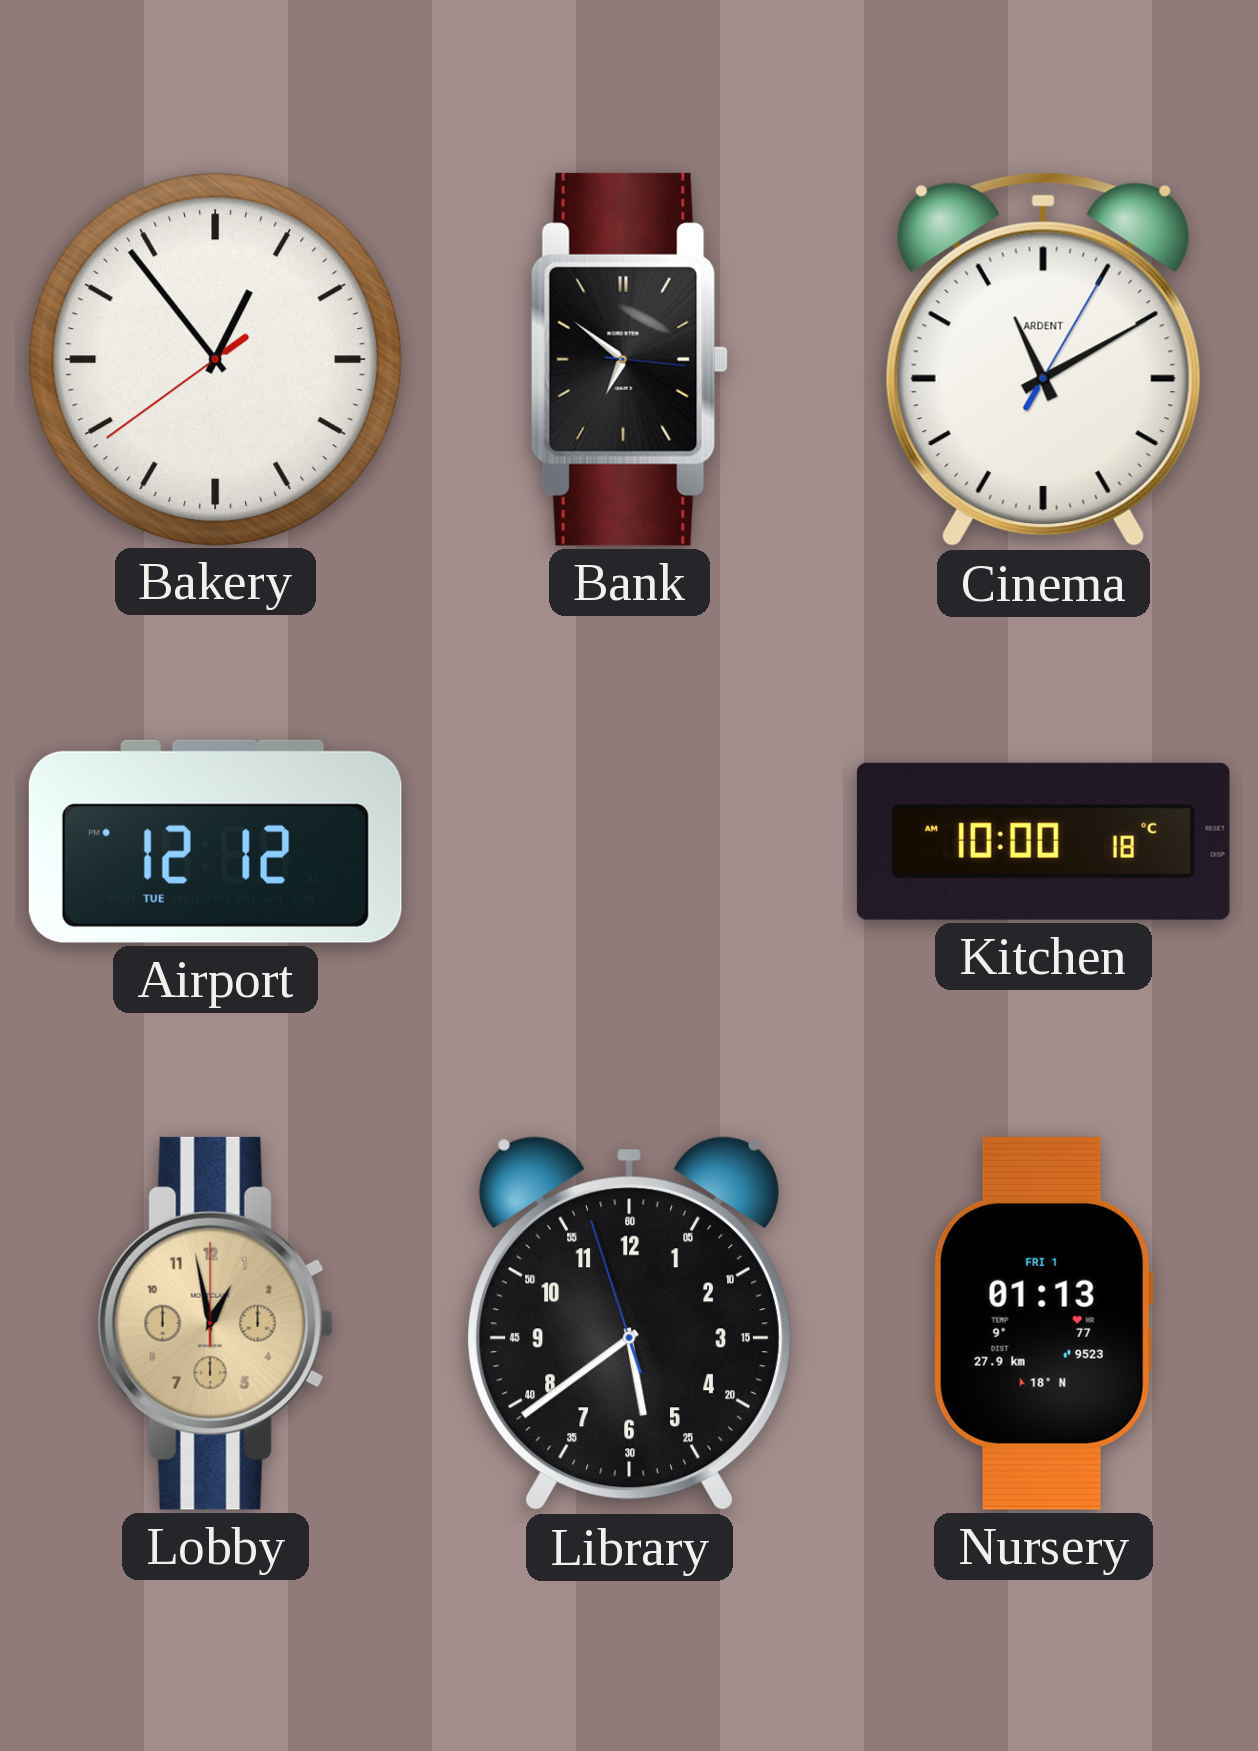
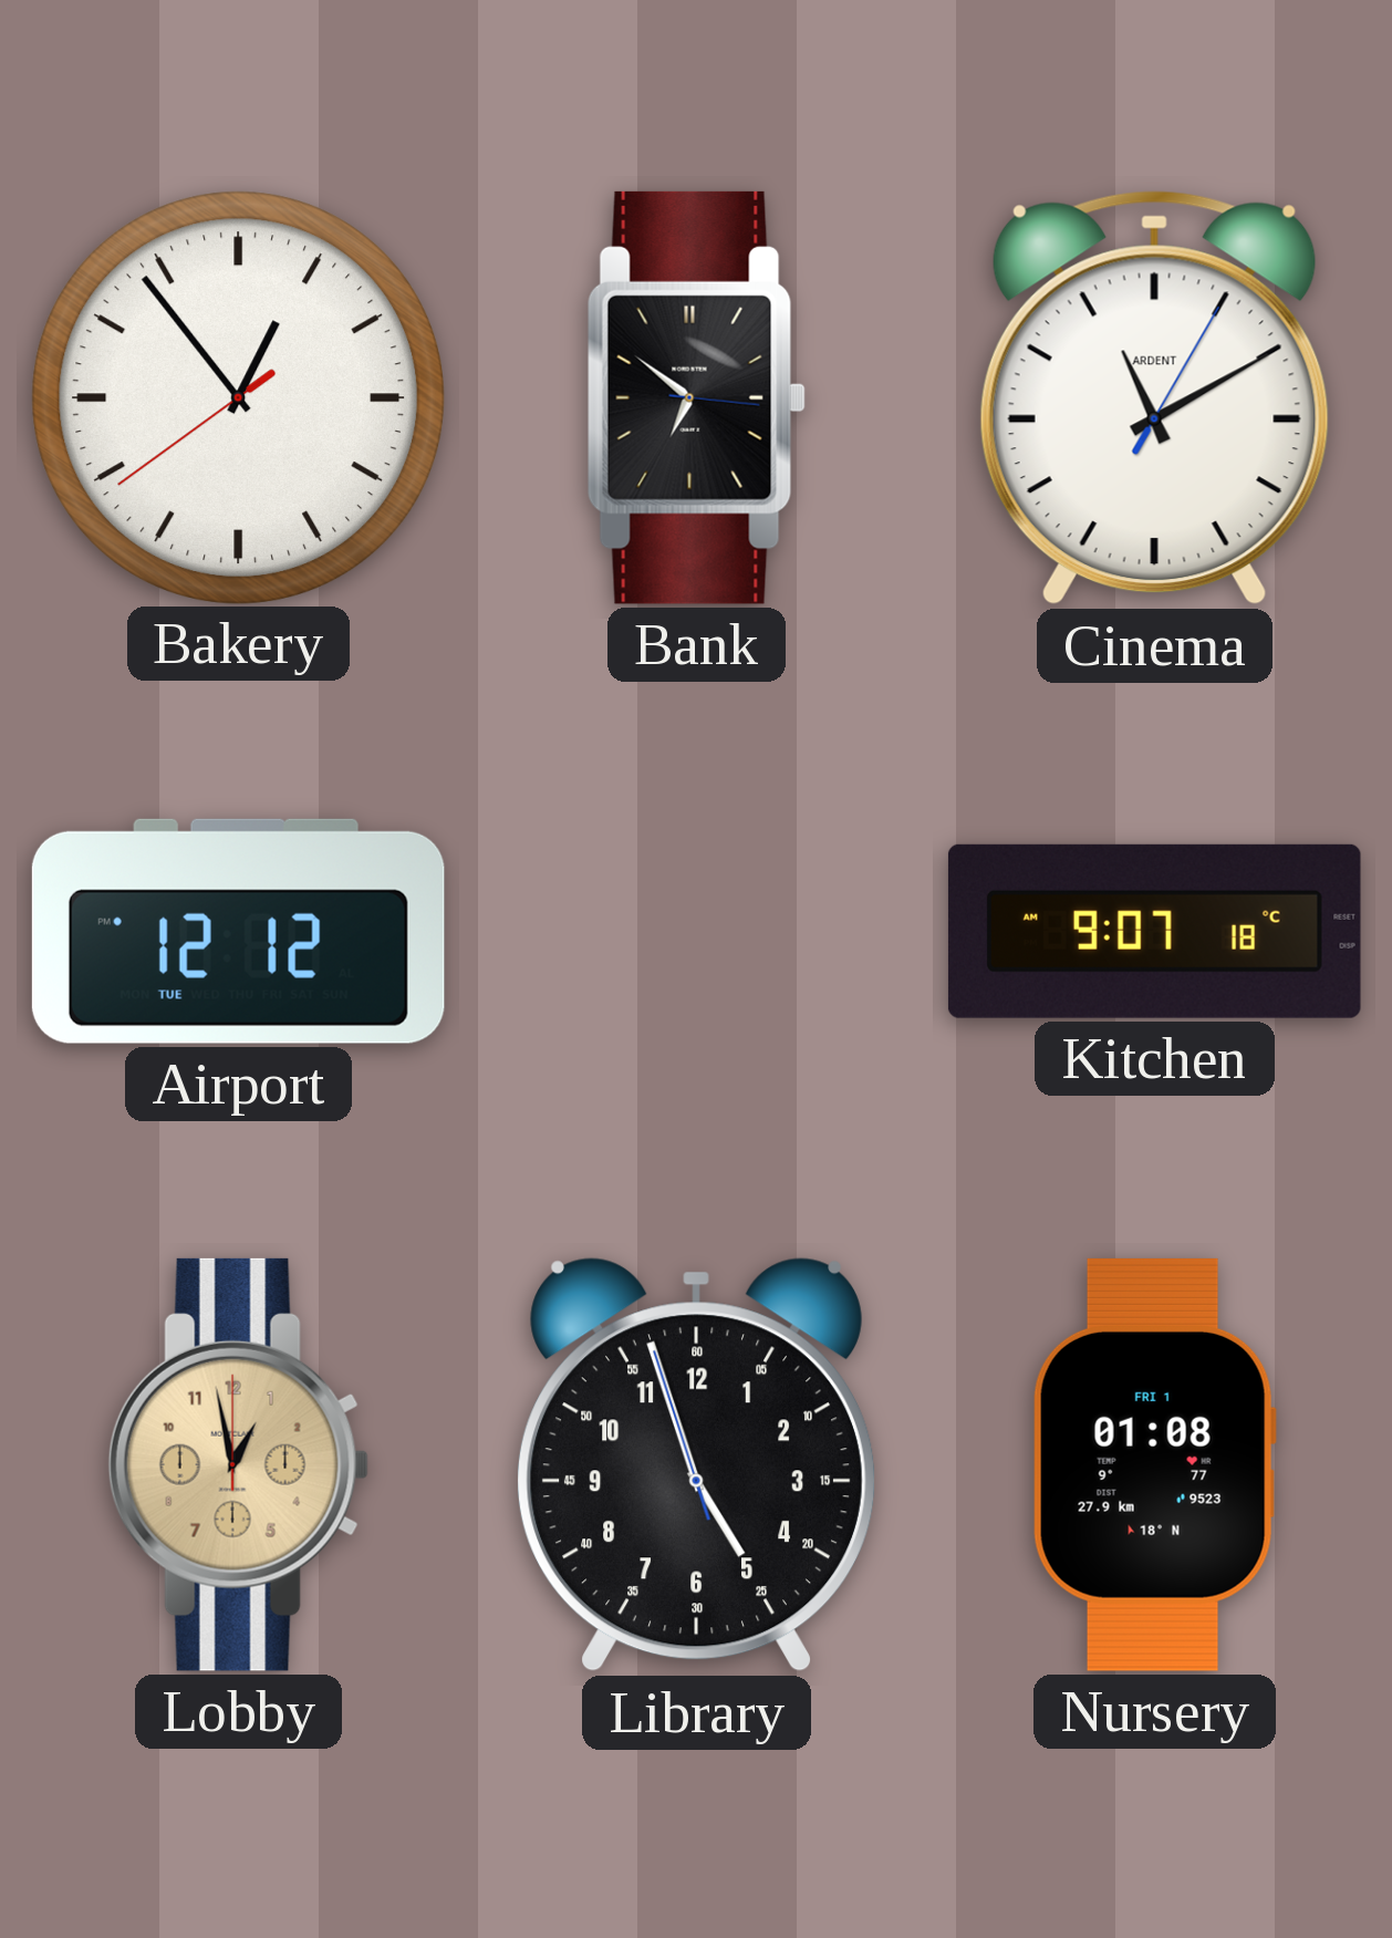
Kitchen: 10:00 -> 9:07
Library: 5:38 -> 4:56
Nursery: 01:13 -> 01:08
